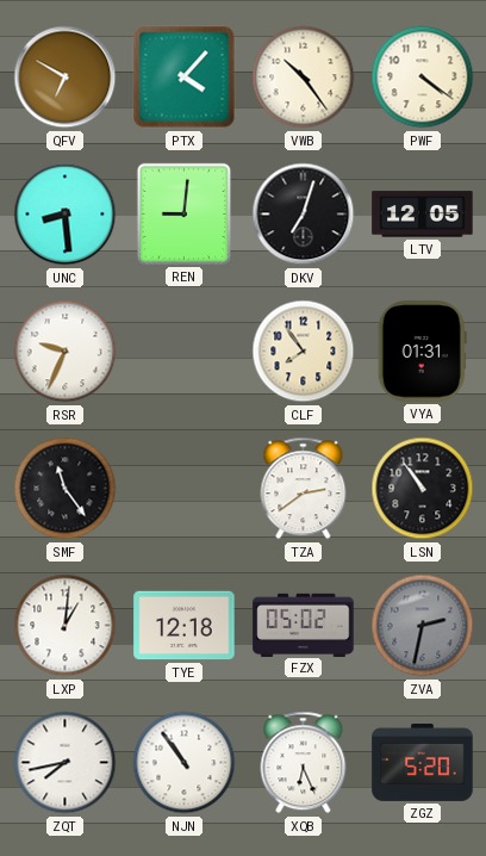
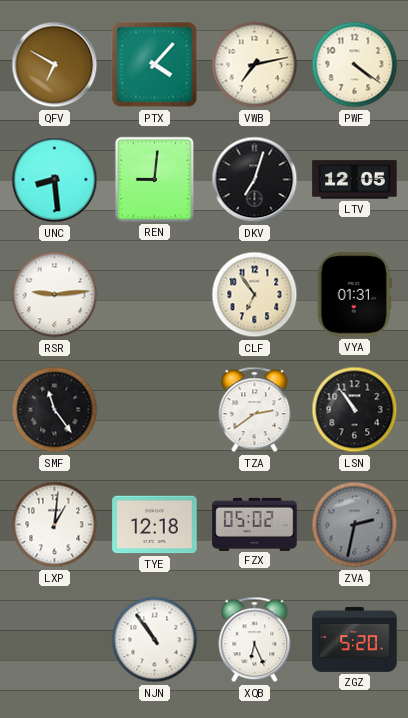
VWB: 10:24 -> 7:13
RSR: 9:34 -> 9:14
CLF: 7:54 -> 6:54
ZQT: 7:43 -> none
